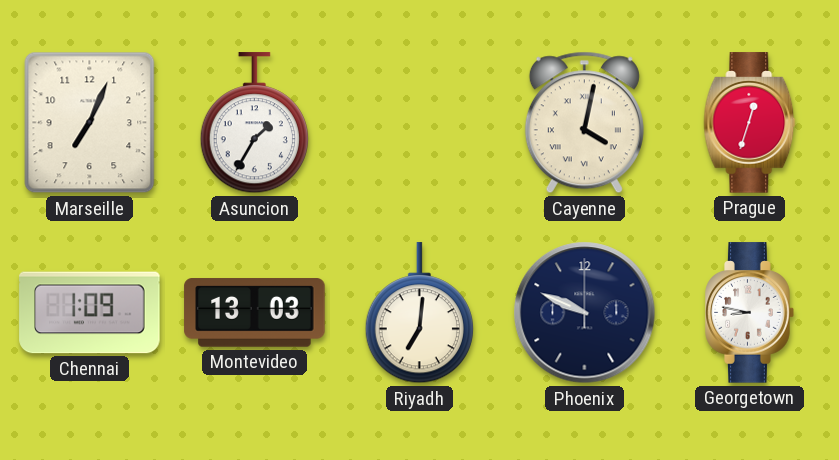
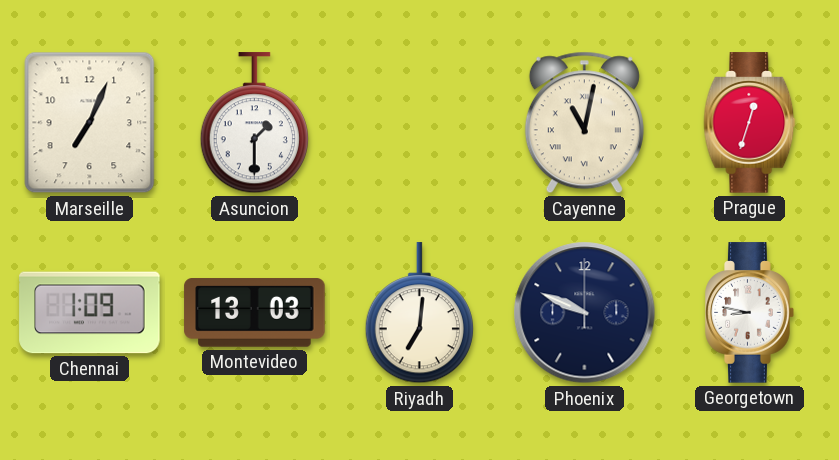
Asuncion: 1:35 -> 1:30
Cayenne: 4:02 -> 11:02
